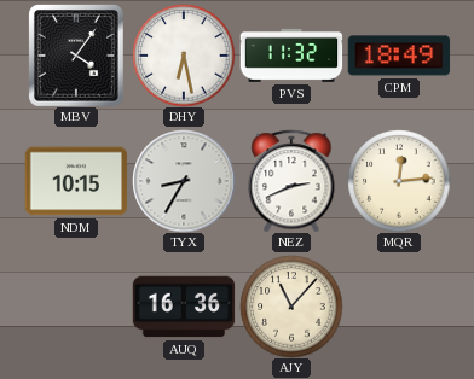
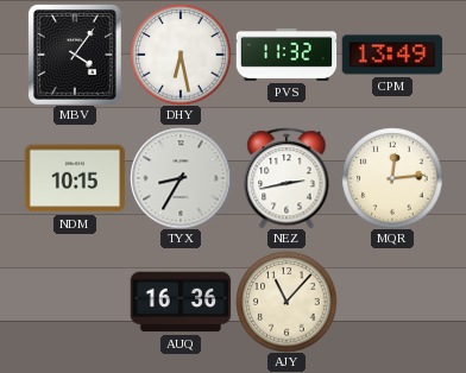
CPM: 18:49 -> 13:49
NEZ: 2:41 -> 2:43
